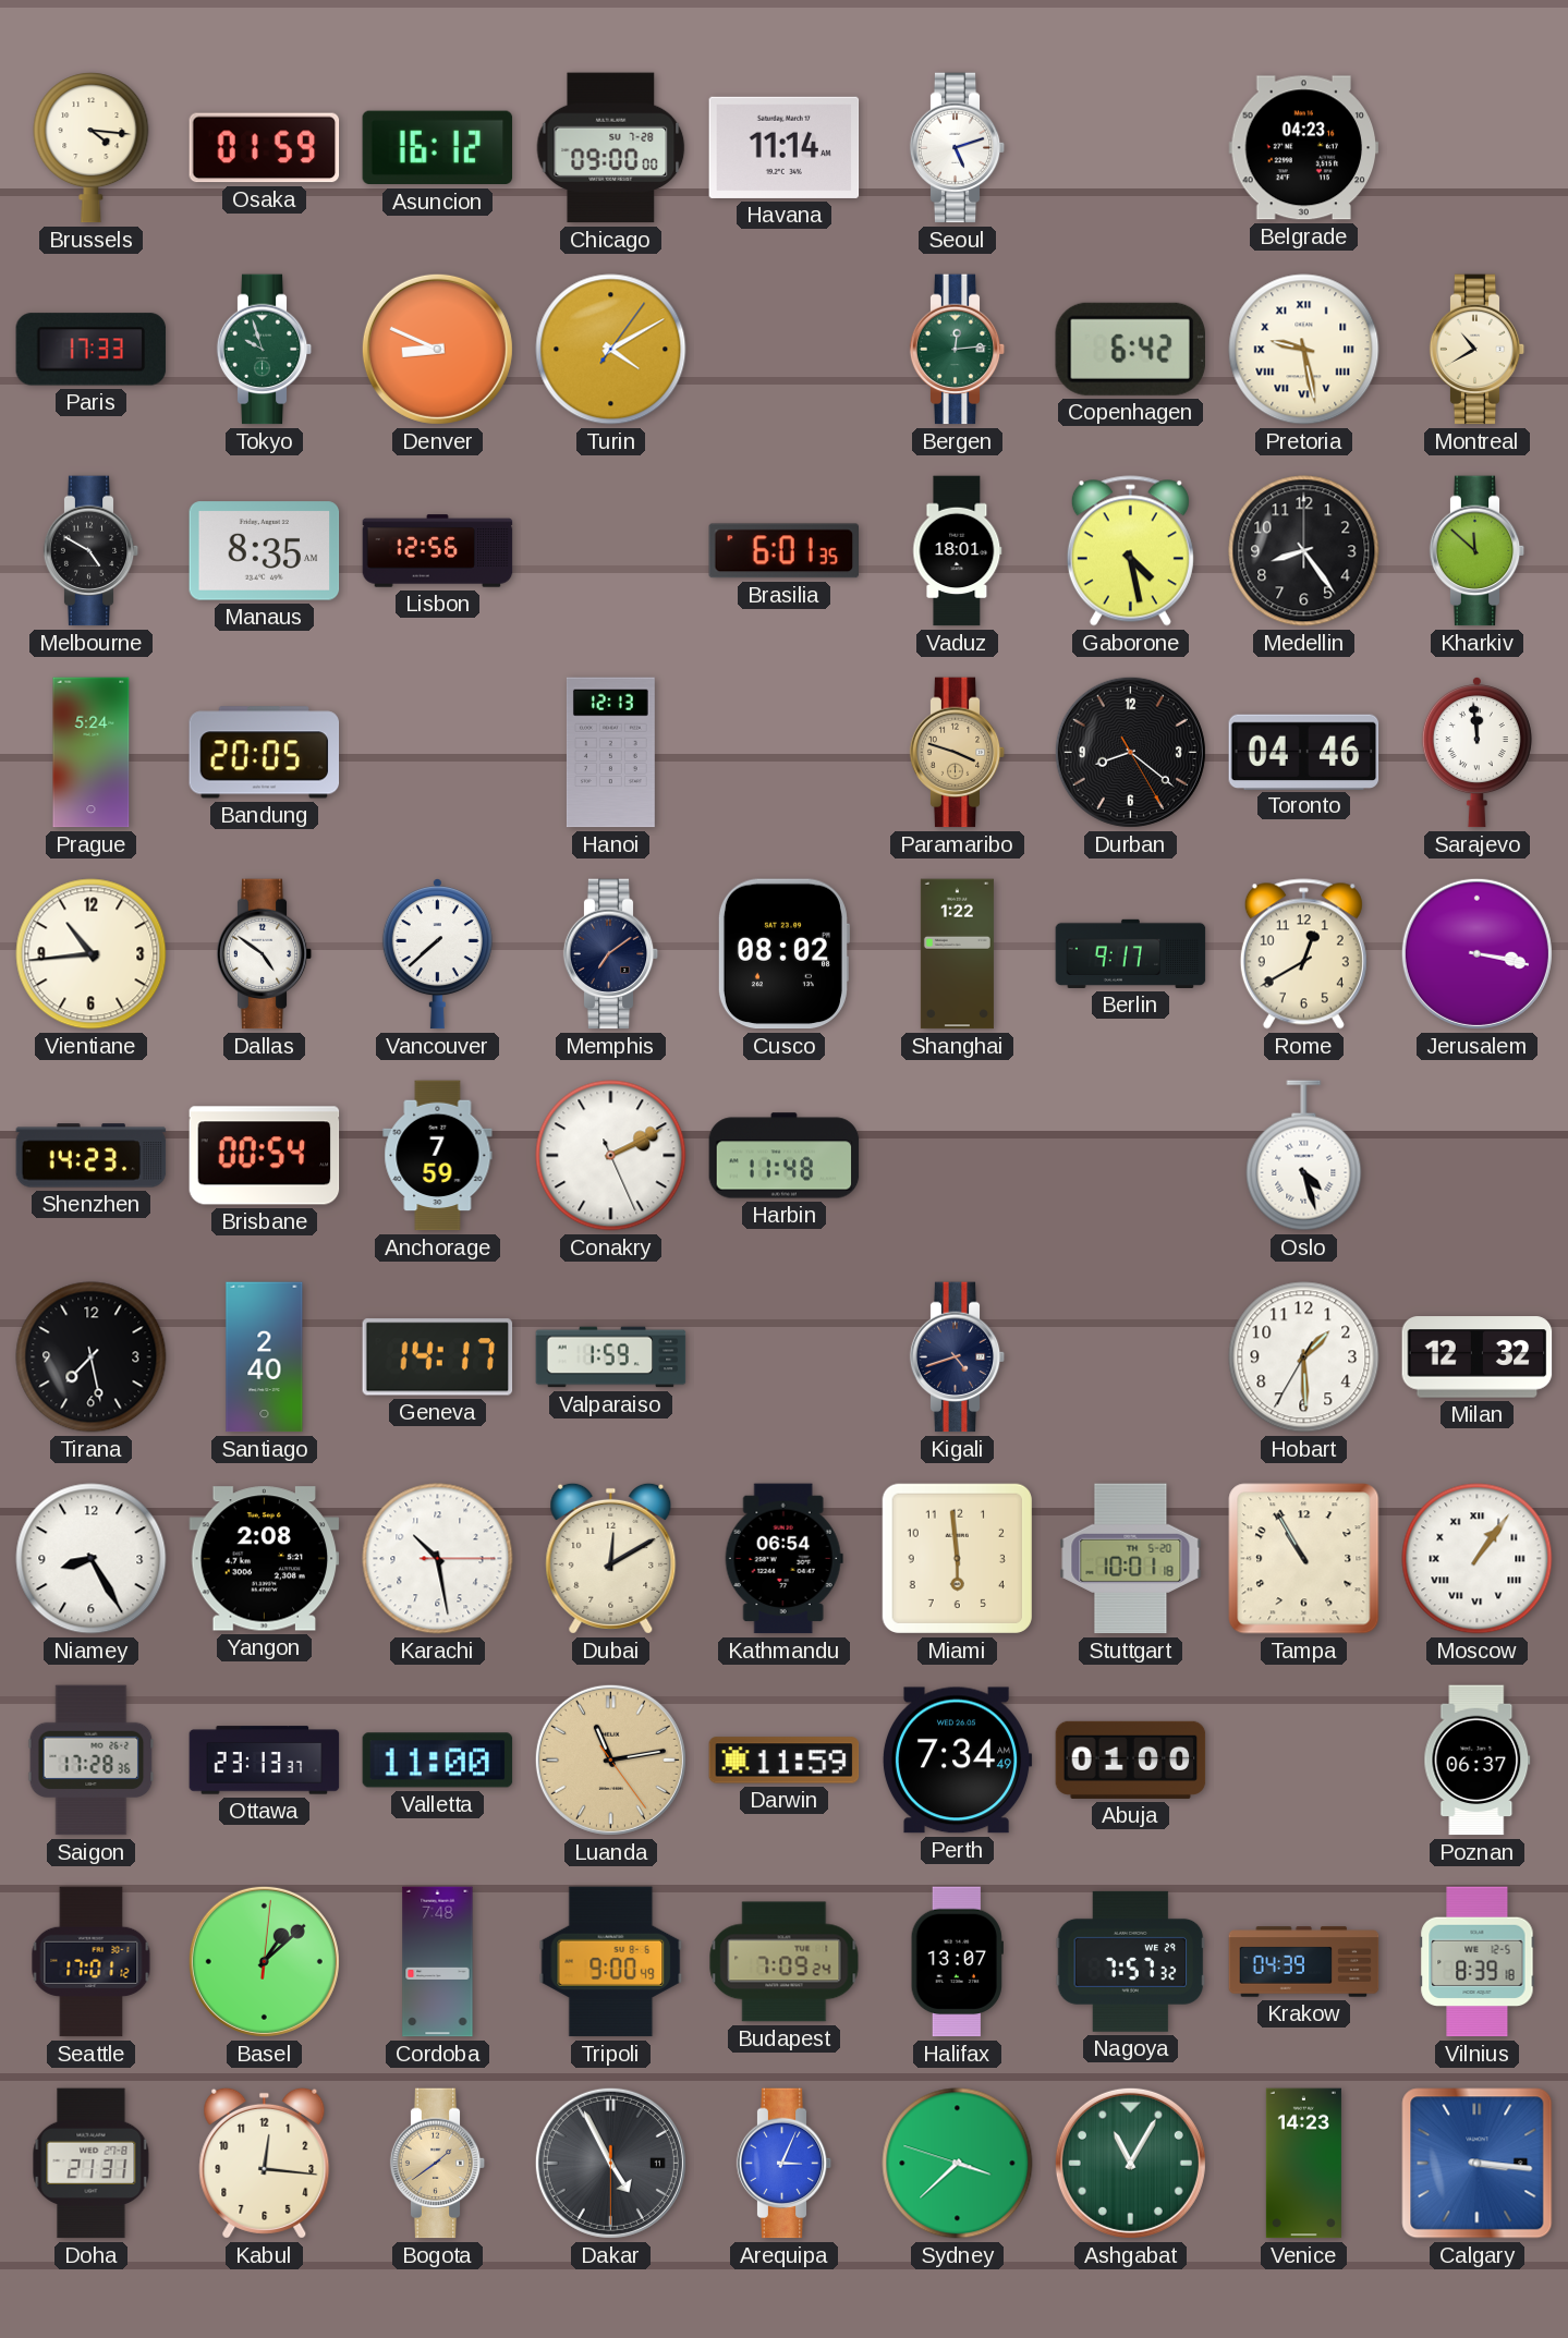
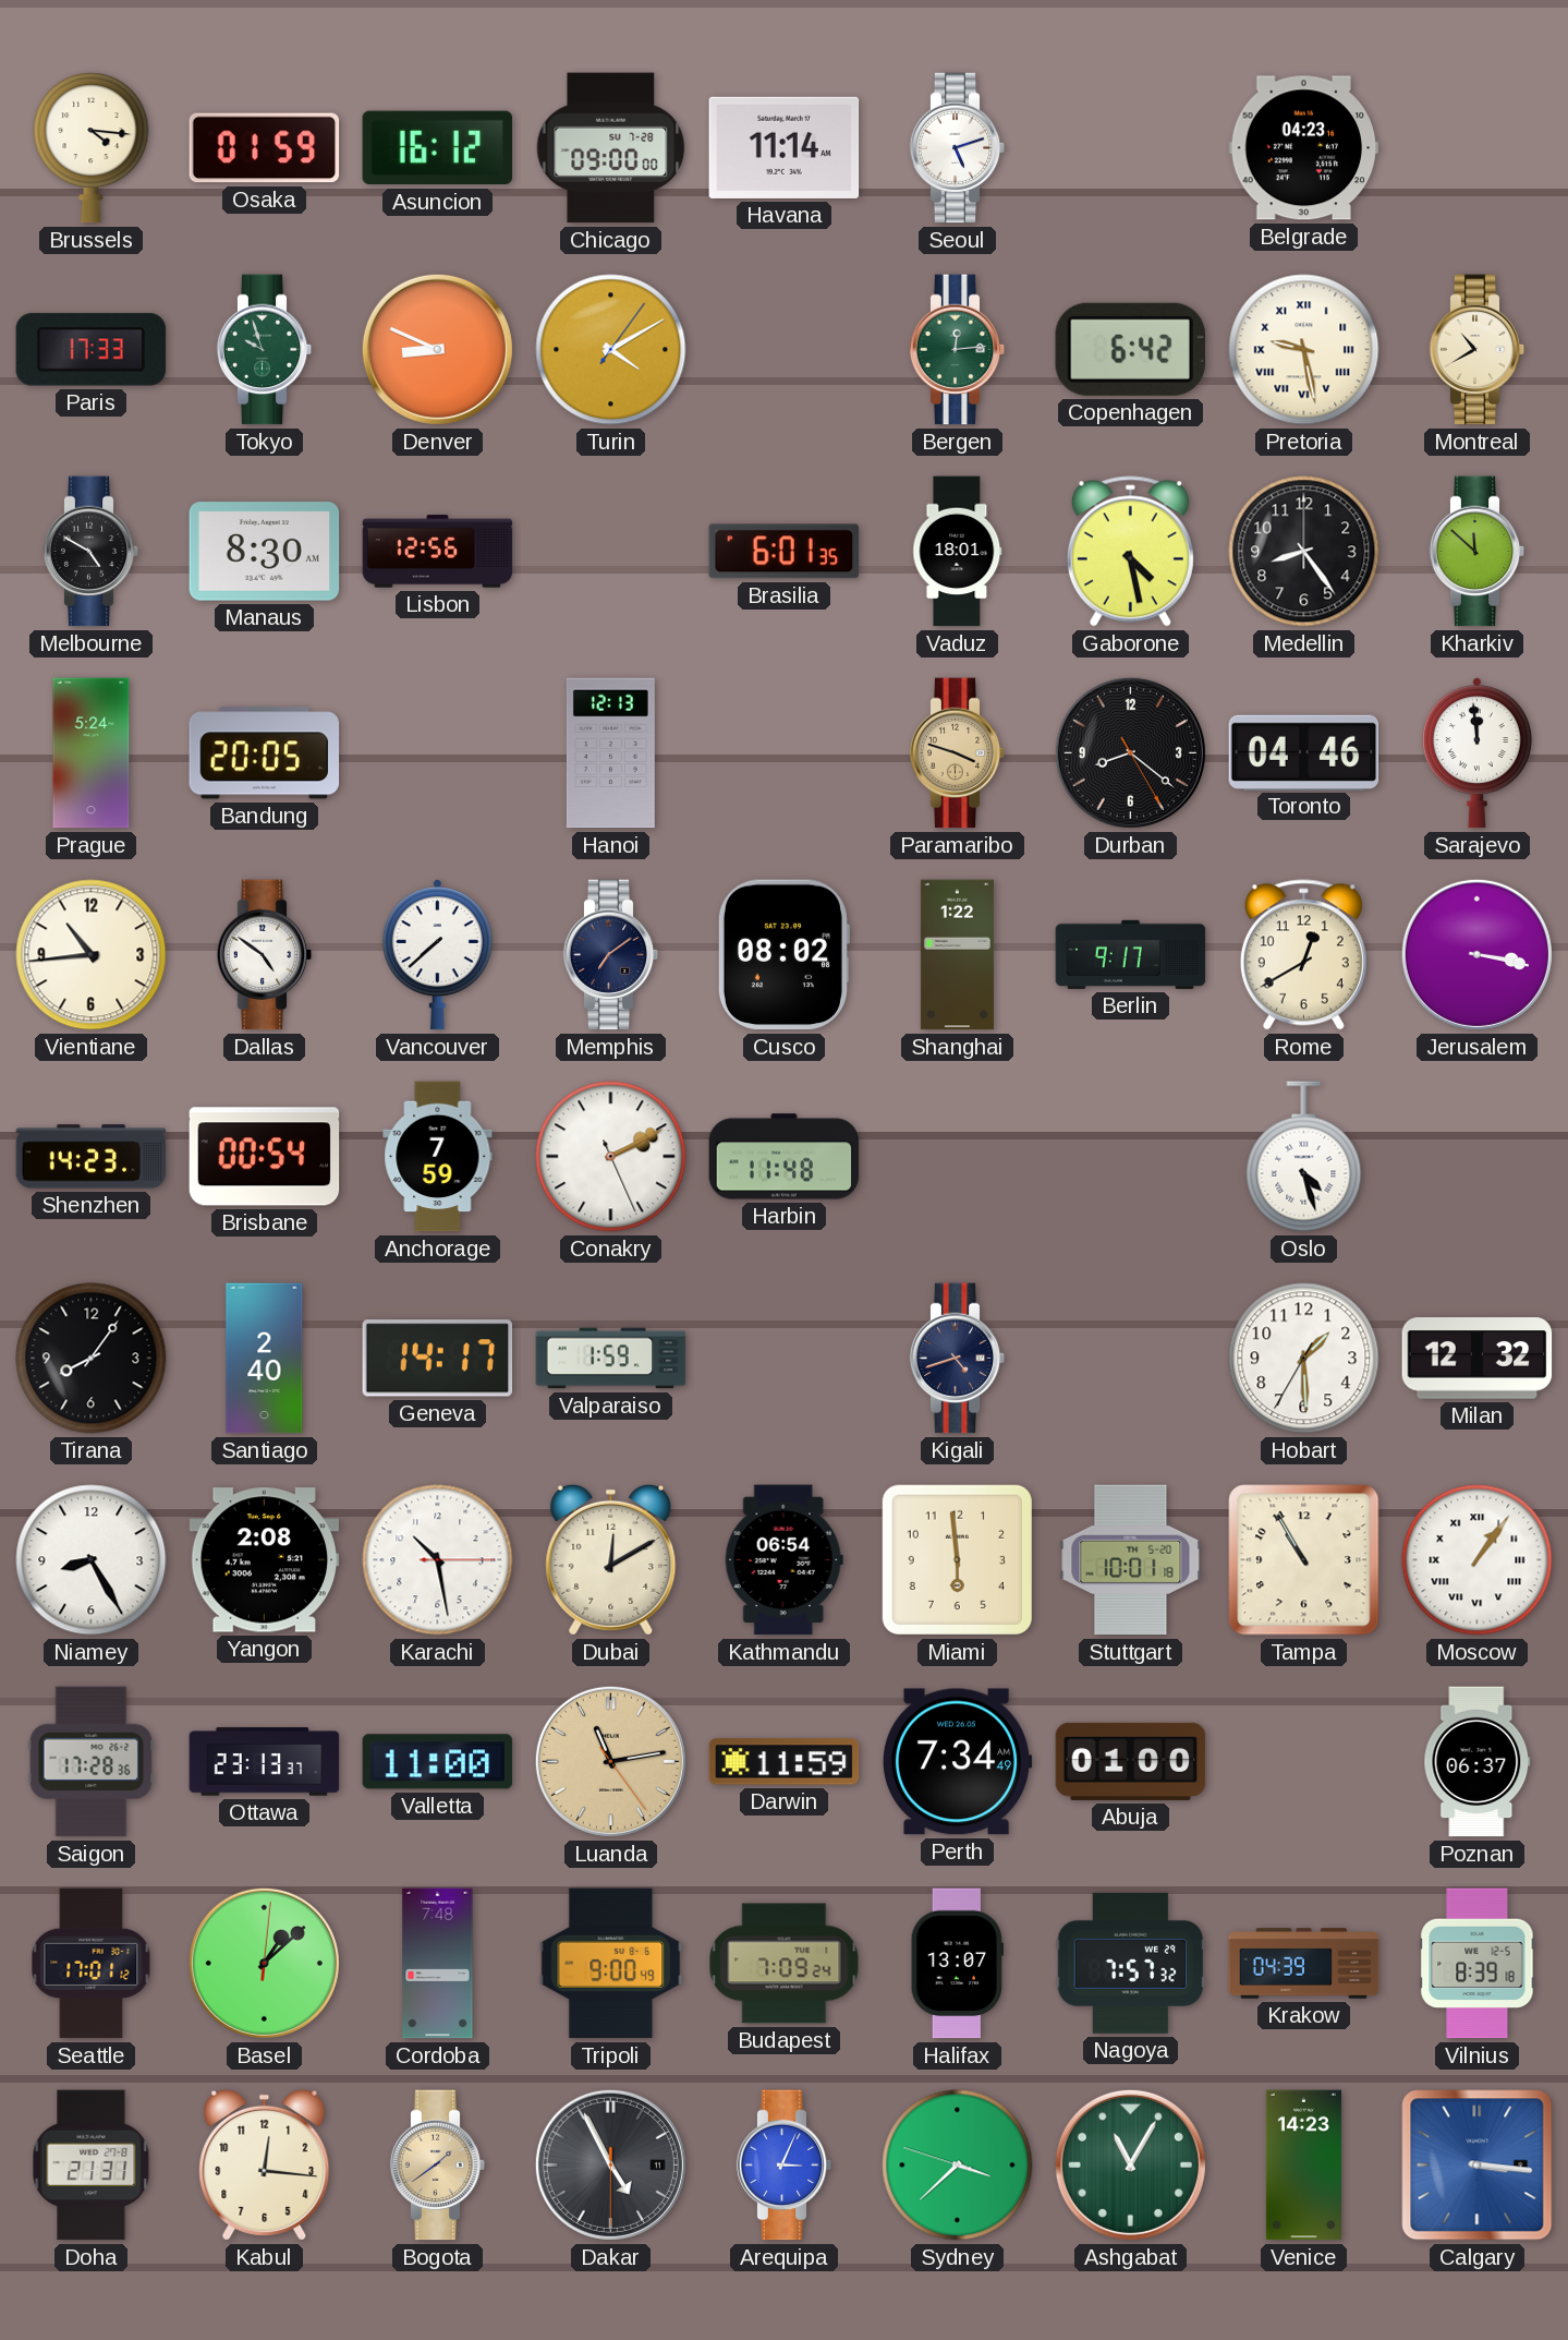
Manaus: 8:35 -> 8:30
Tirana: 7:28 -> 8:06
